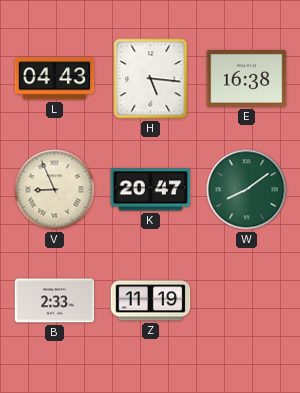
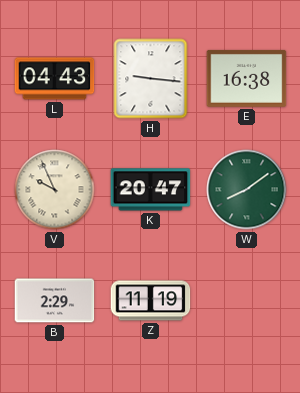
H: 5:16 -> 9:16
V: 8:56 -> 9:56
B: 2:33 -> 2:29
